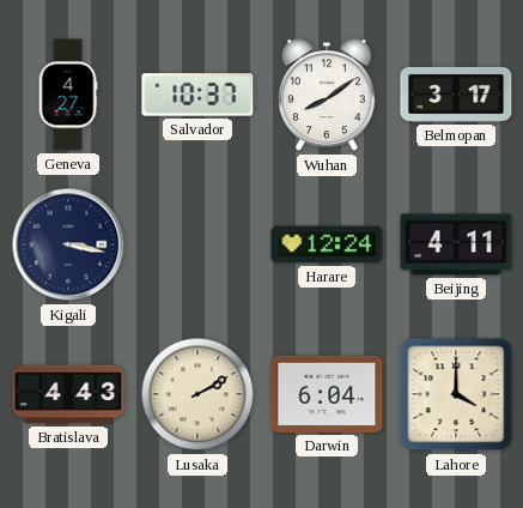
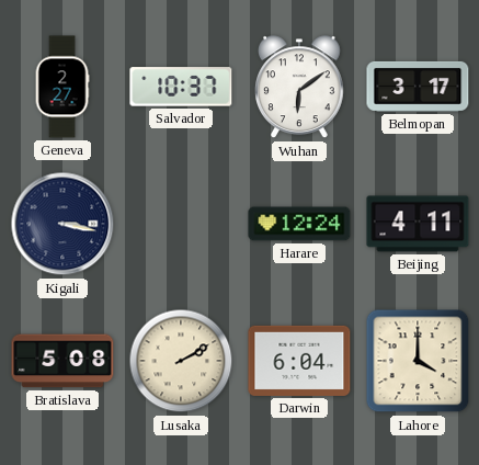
Geneva: 4:27 -> 2:27
Wuhan: 8:09 -> 6:09
Bratislava: 4:43 -> 5:08
